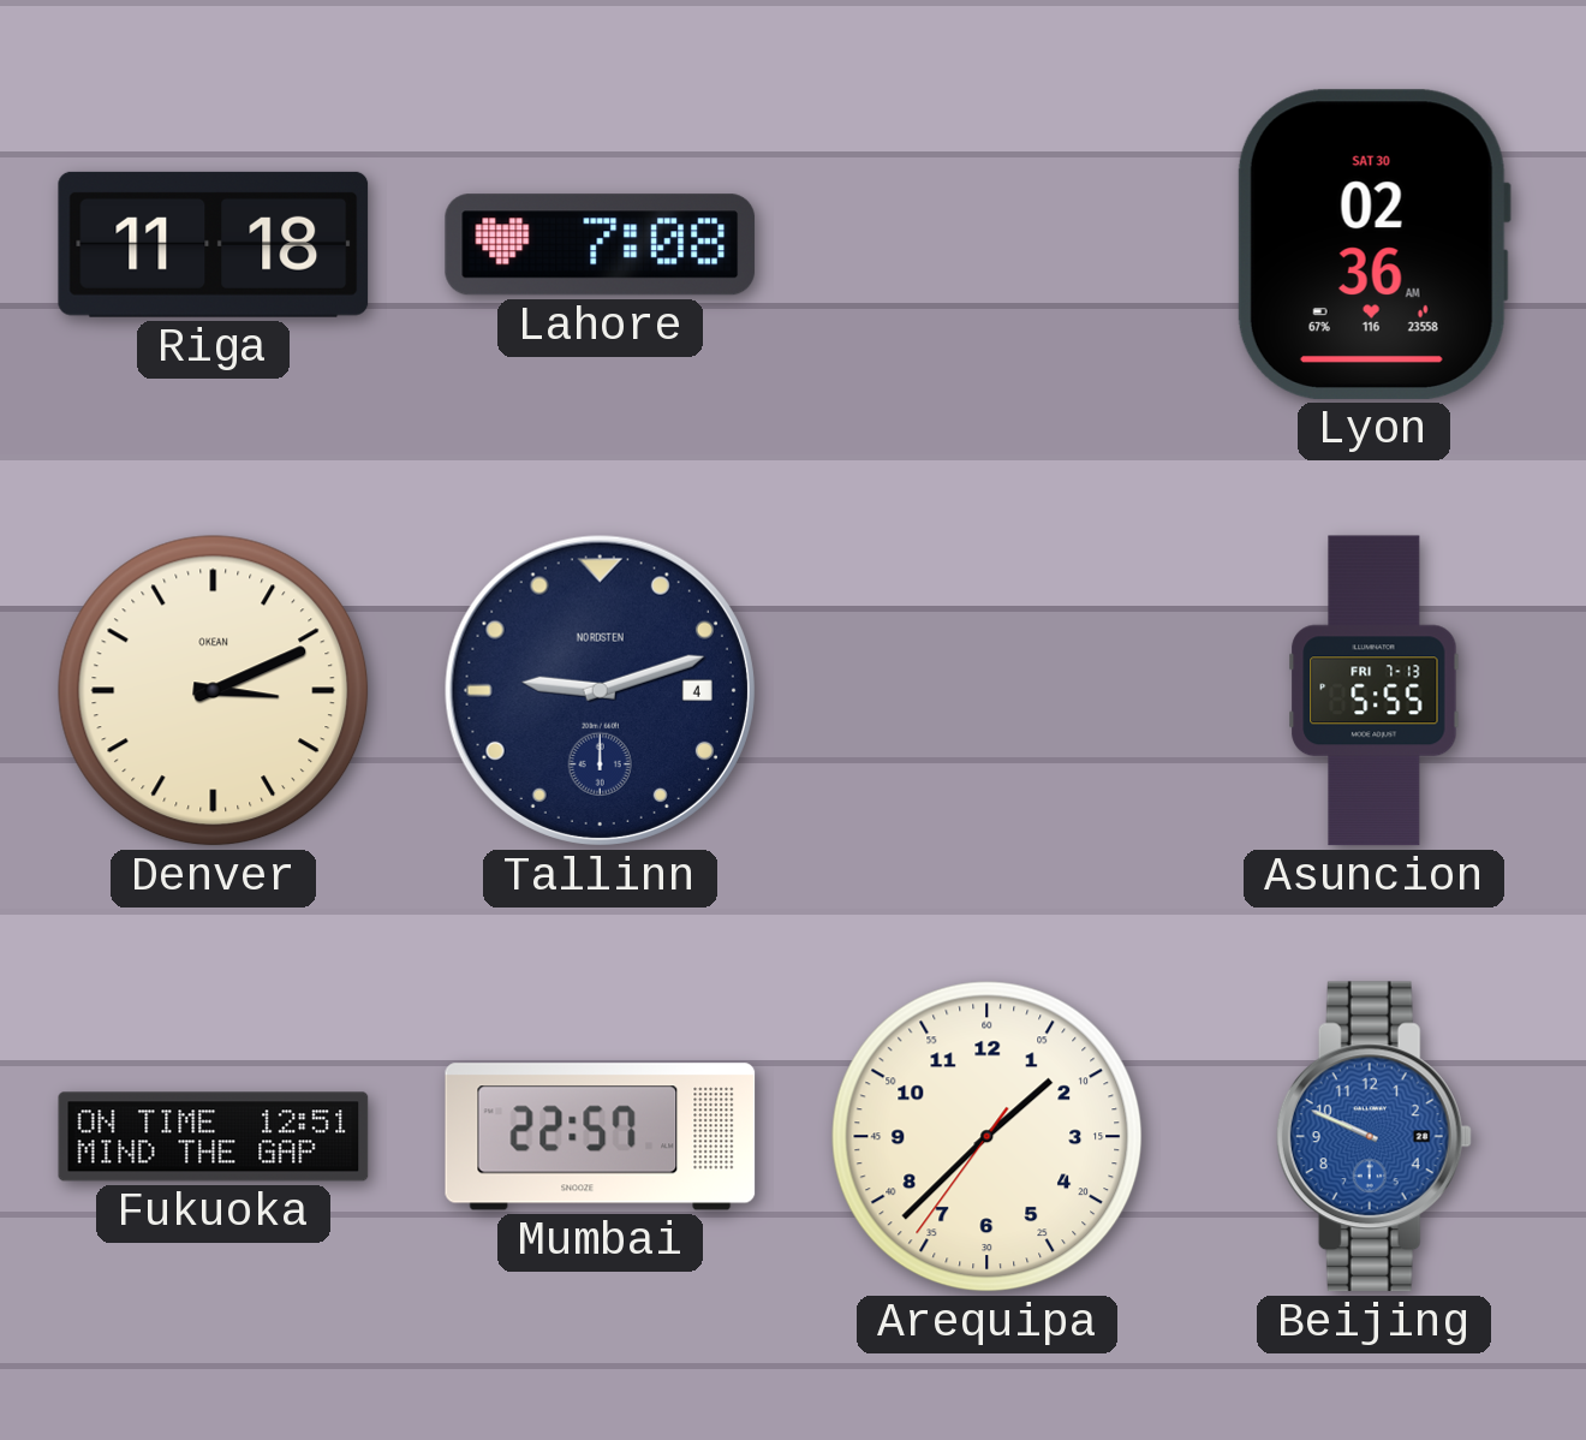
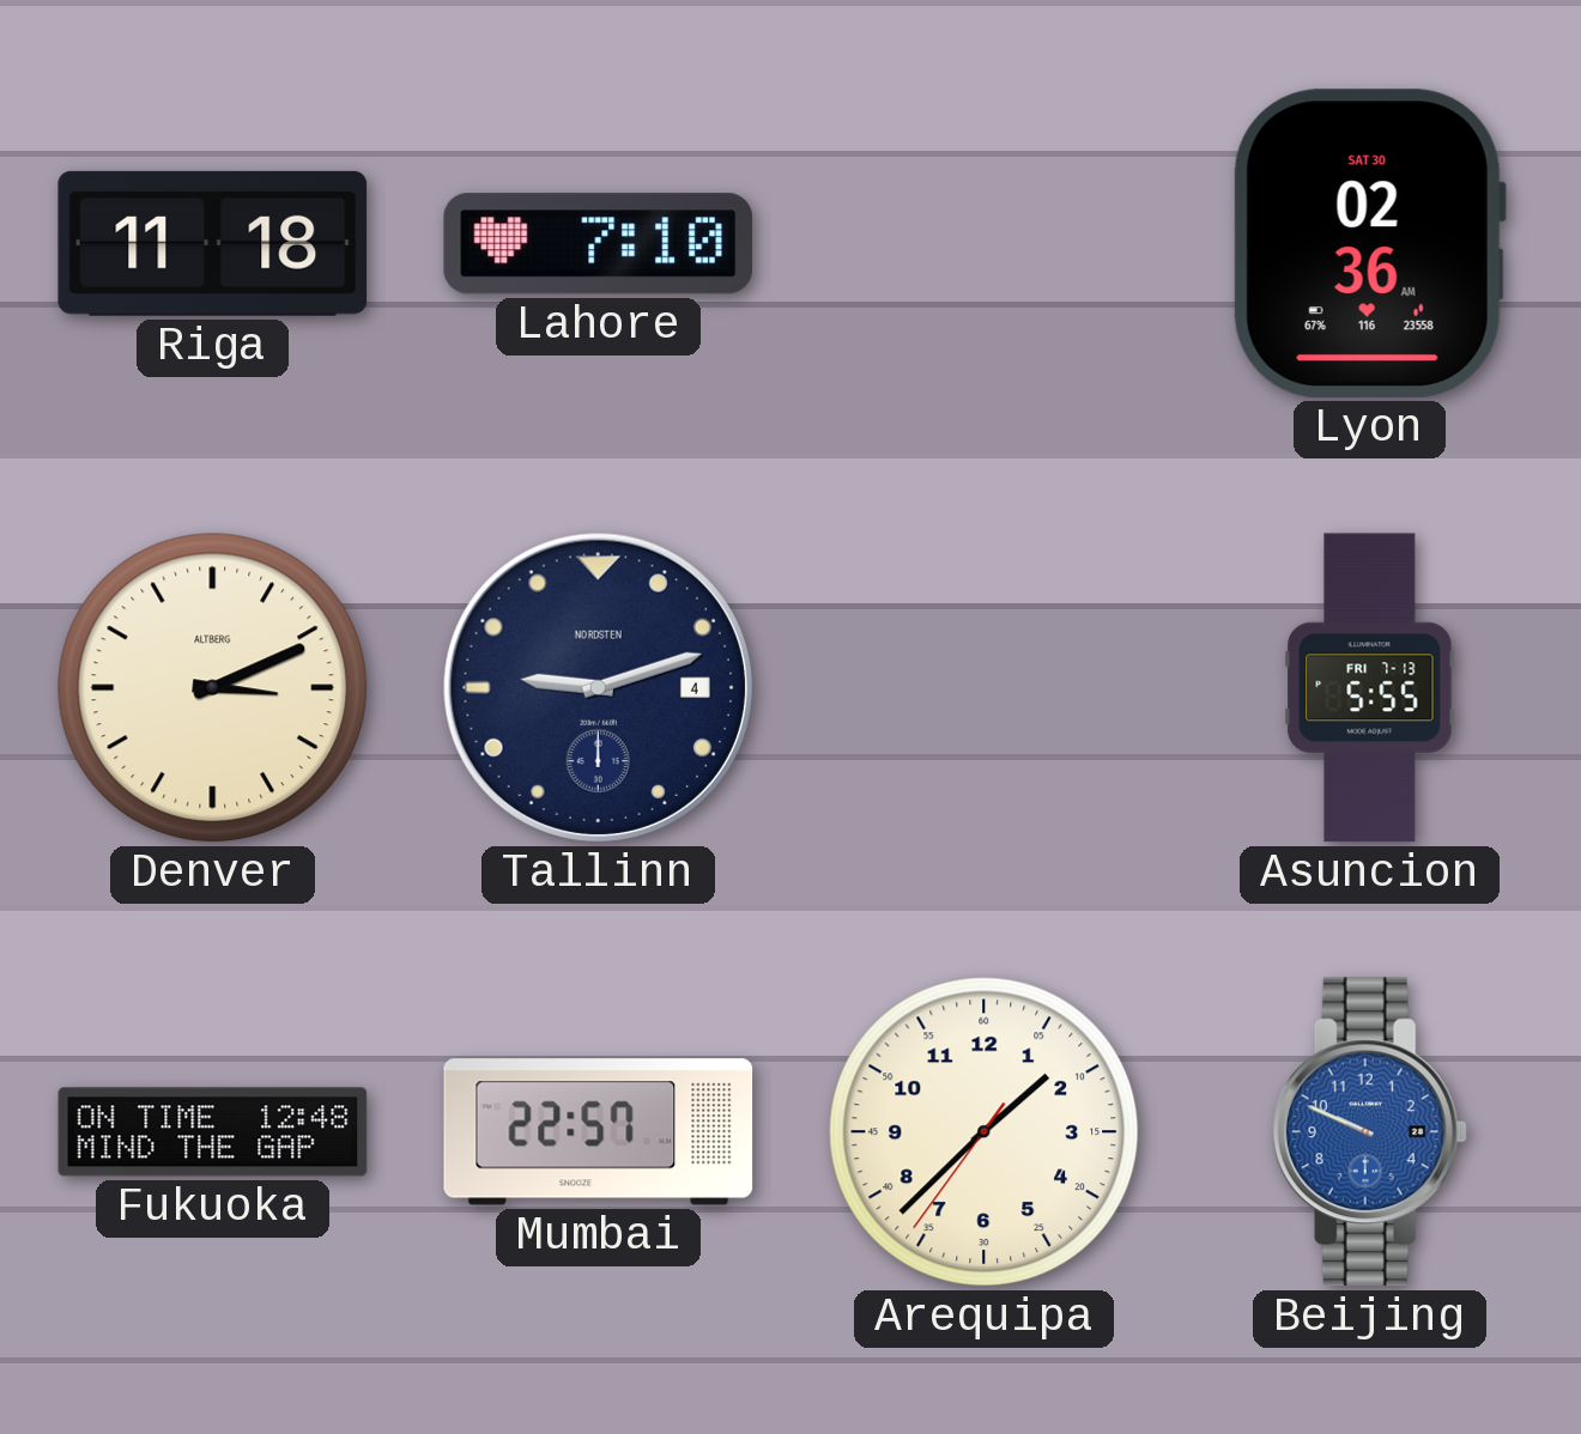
Lahore: 7:08 -> 7:10
Denver brand: OKEAN -> ALTBERG
Fukuoka: 12:51 -> 12:48
